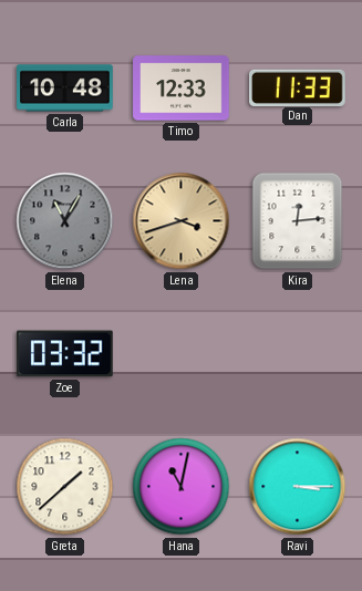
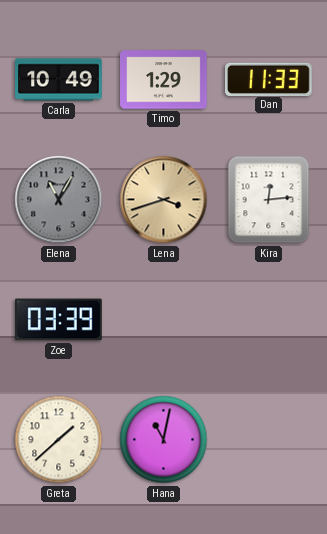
Carla: 10:48 -> 10:49
Timo: 12:33 -> 1:29
Zoe: 03:32 -> 03:39
Ravi: 3:15 -> none
